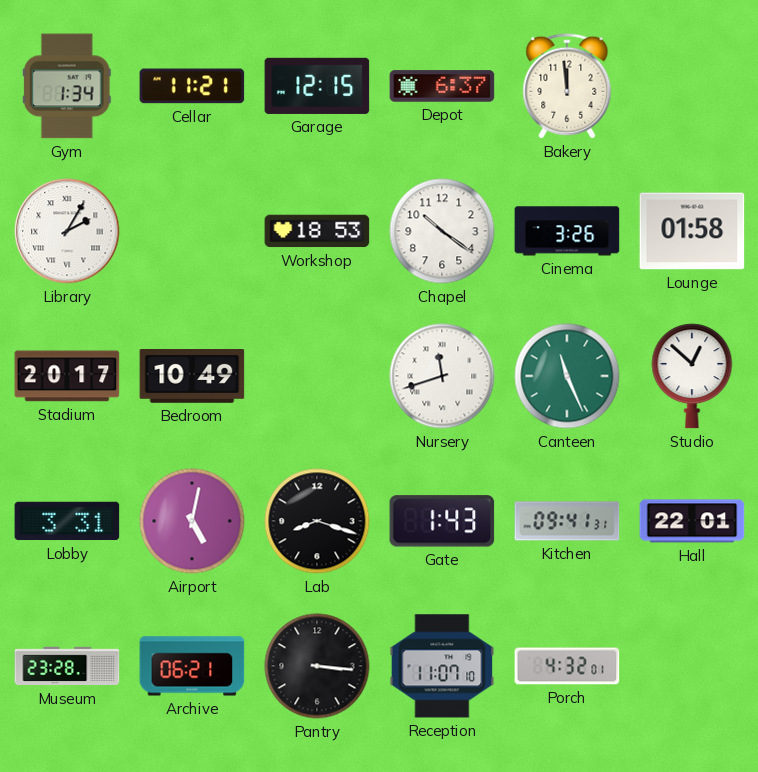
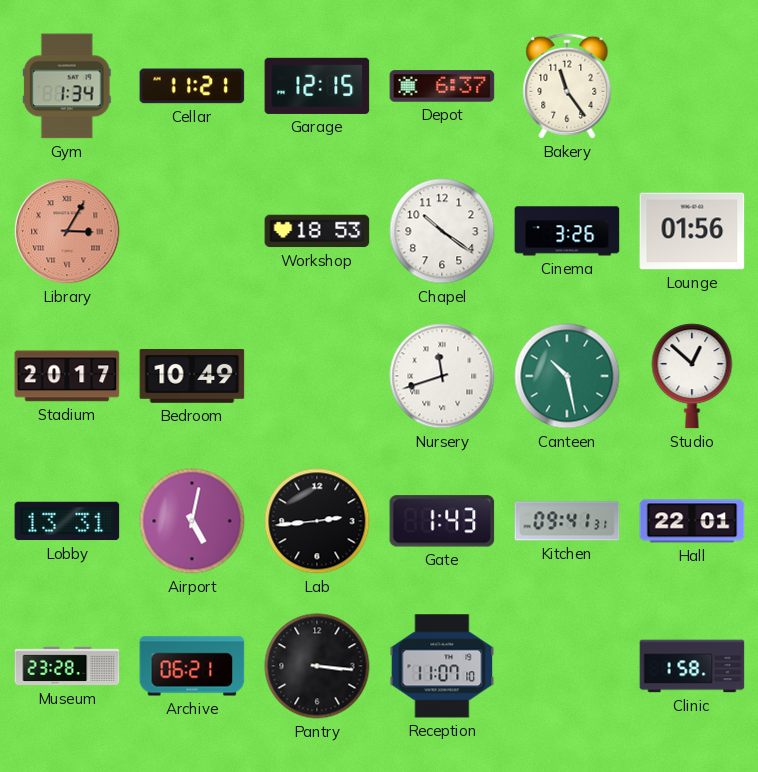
Bakery: 11:59 -> 11:24
Library: 2:05 -> 3:05
Library dial: white -> salmon
Lounge: 01:58 -> 01:56
Canteen: 11:26 -> 10:28
Lobby: 3:31 -> 13:31
Lab: 8:18 -> 2:44
Porch: 4:32 -> none
Clinic: none -> 1:58
